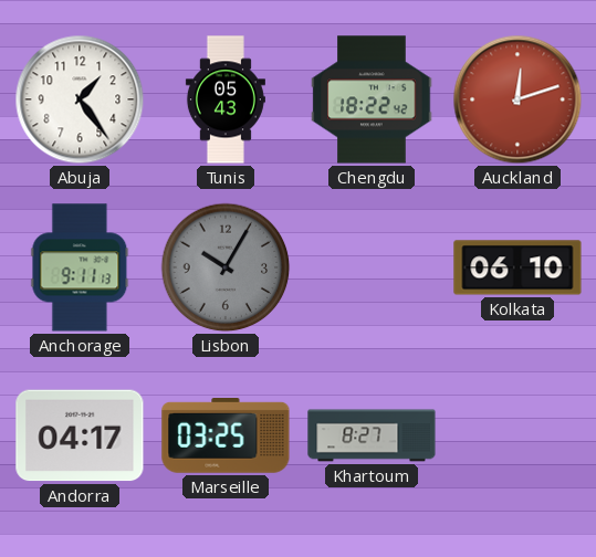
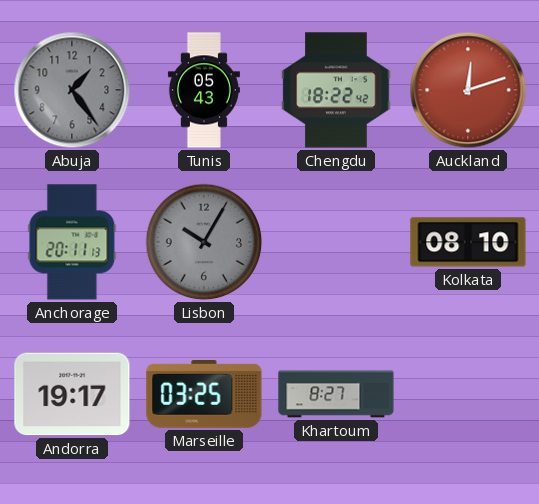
Abuja dial: white -> grey
Anchorage: 9:11 -> 20:11
Kolkata: 06:10 -> 08:10
Andorra: 04:17 -> 19:17
